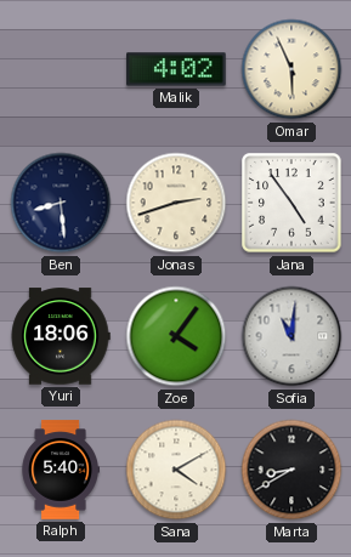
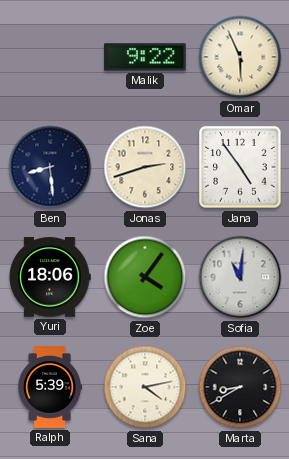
Malik: 4:02 -> 9:22
Ralph: 5:40 -> 5:39
Sana: 4:10 -> 4:13
